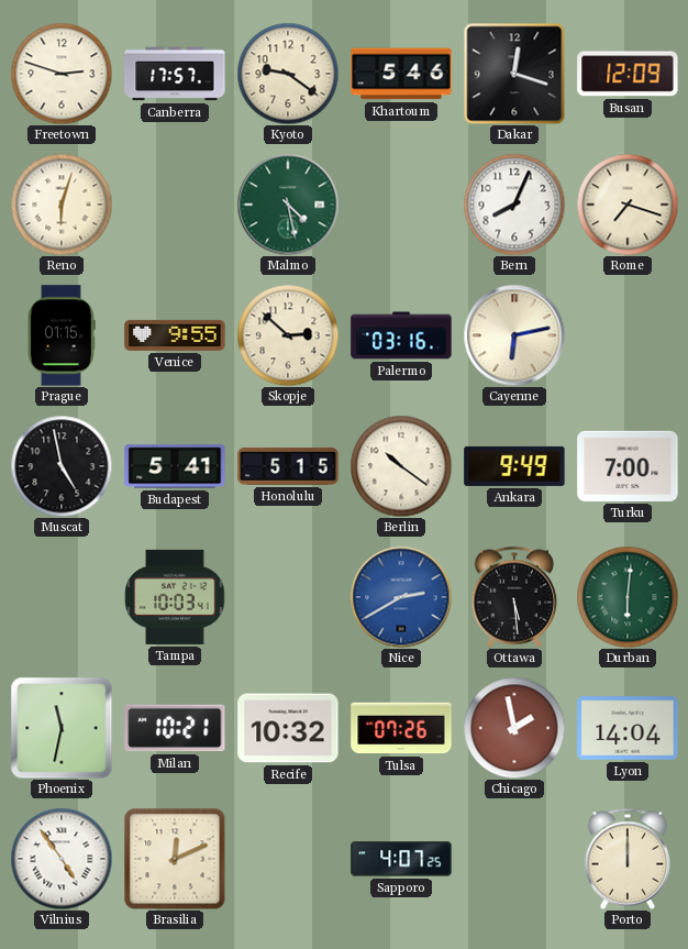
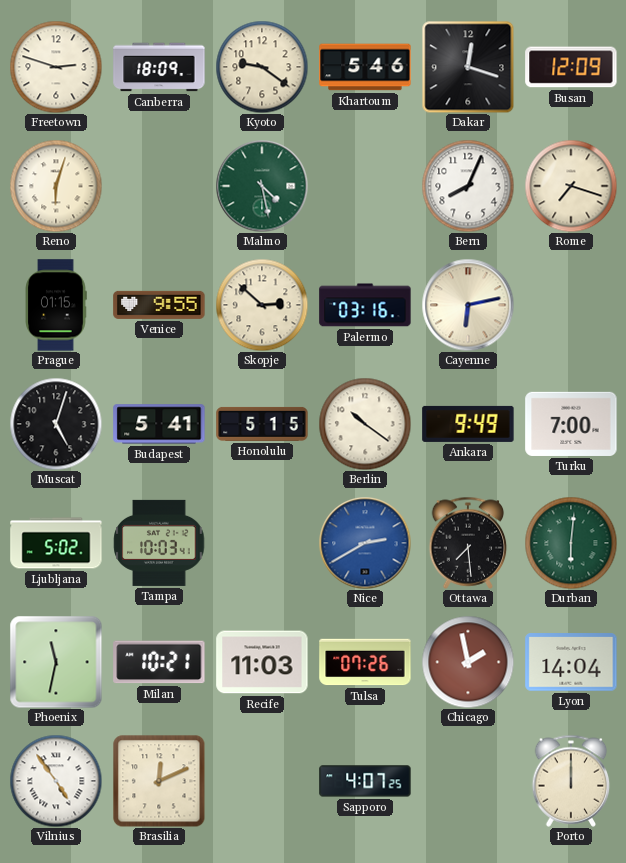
Canberra: 17:57 -> 18:09
Muscat: 4:58 -> 5:03
Ljubljana: none -> 5:02
Ottawa: 5:29 -> 7:29
Recife: 10:32 -> 11:03
